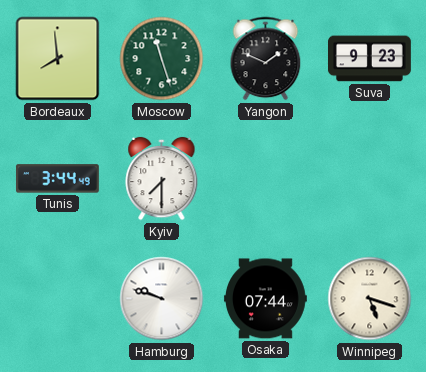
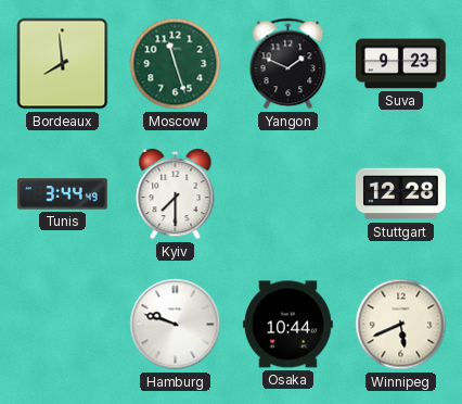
Stuttgart: none -> 12:28
Osaka: 07:44 -> 10:44
Winnipeg: 5:18 -> 5:41
